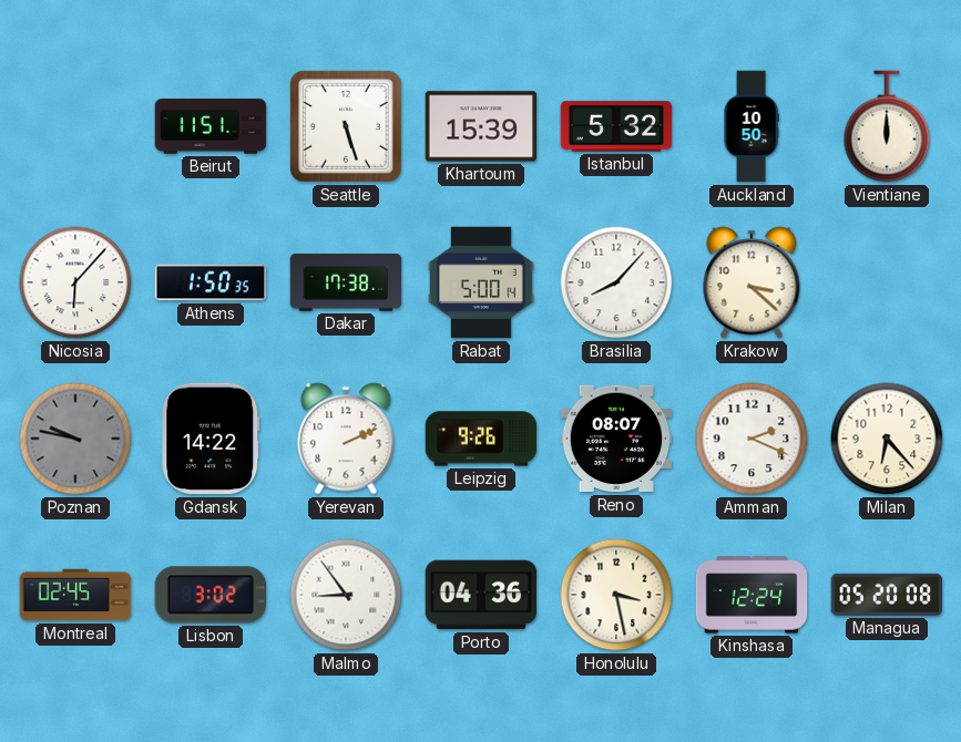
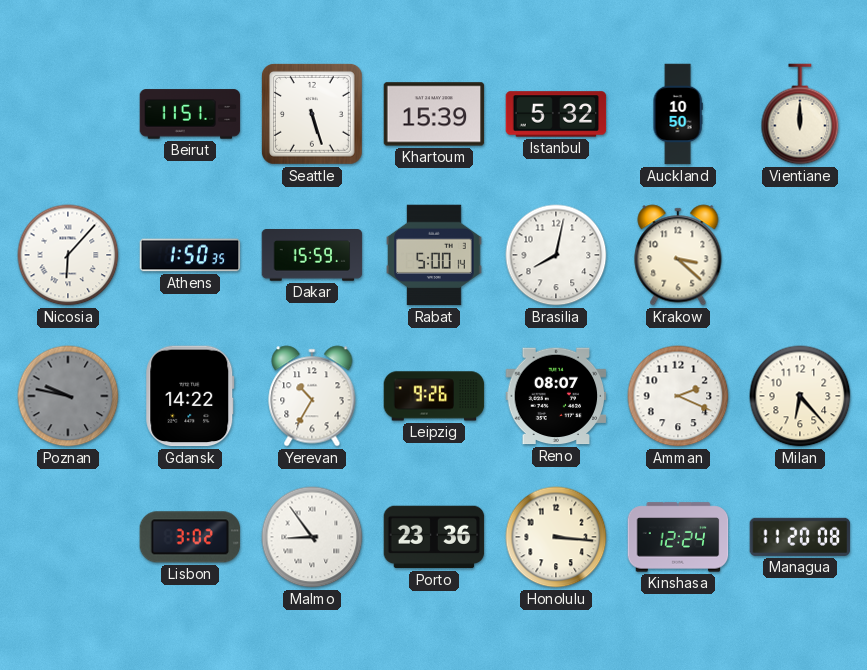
Dakar: 17:38 -> 15:59
Brasilia: 8:07 -> 8:02
Yerevan: 2:11 -> 10:35
Montreal: 02:45 -> none
Porto: 04:36 -> 23:36
Honolulu: 3:28 -> 3:16
Managua: 05:20 -> 11:20
